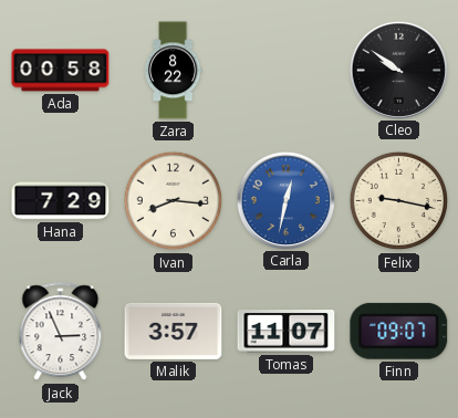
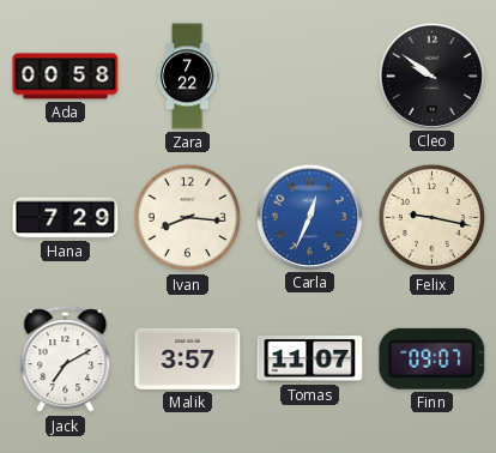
Zara: 8:22 -> 7:22
Carla: 12:32 -> 12:34
Jack: 2:56 -> 7:10
